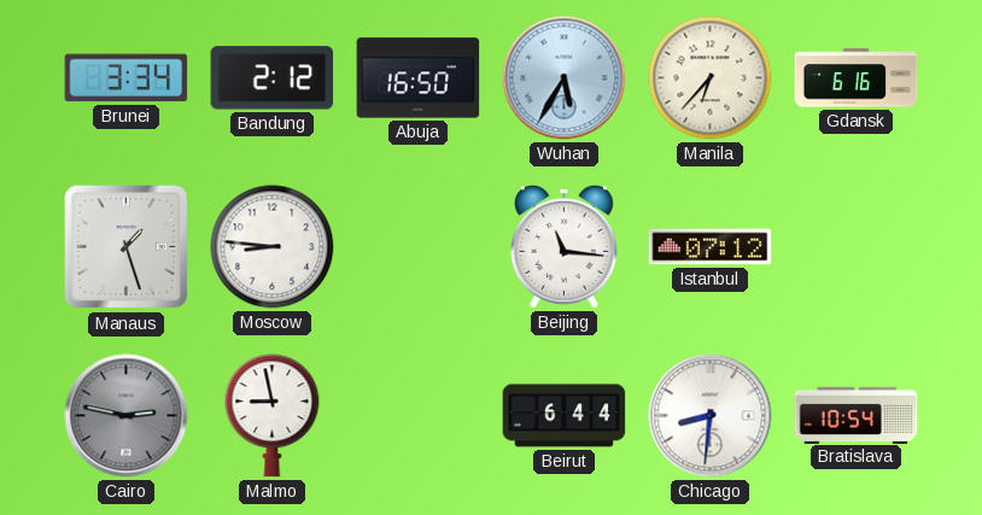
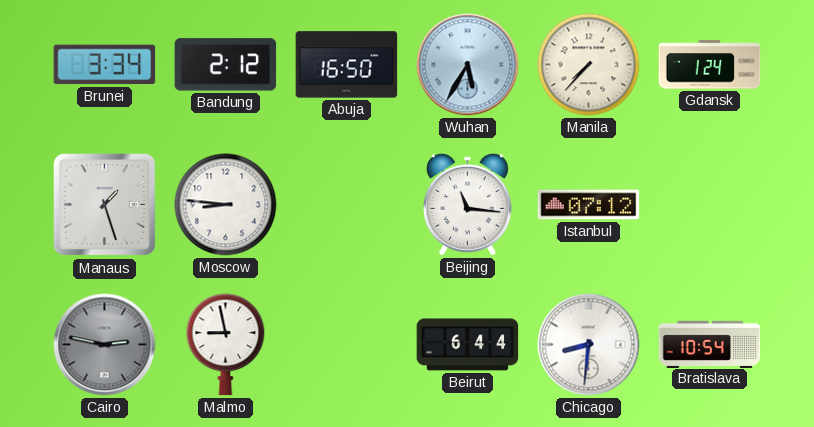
Manila: 6:37 -> 7:37
Gdansk: 6:16 -> 1:24
